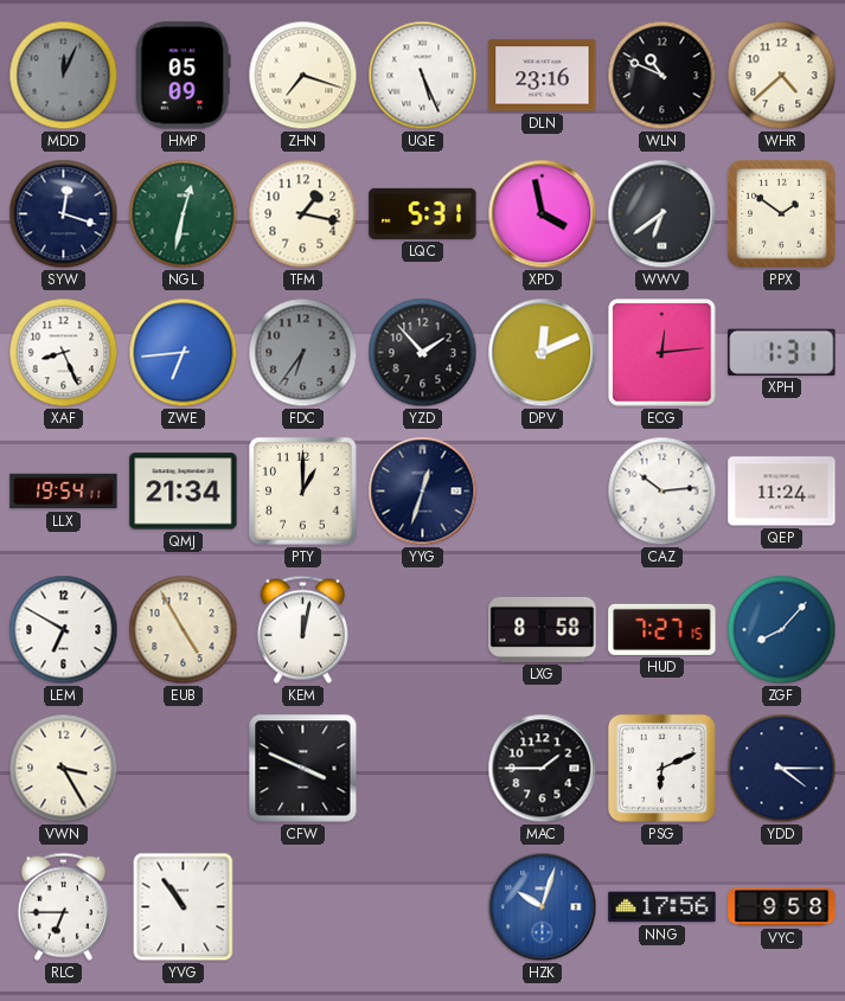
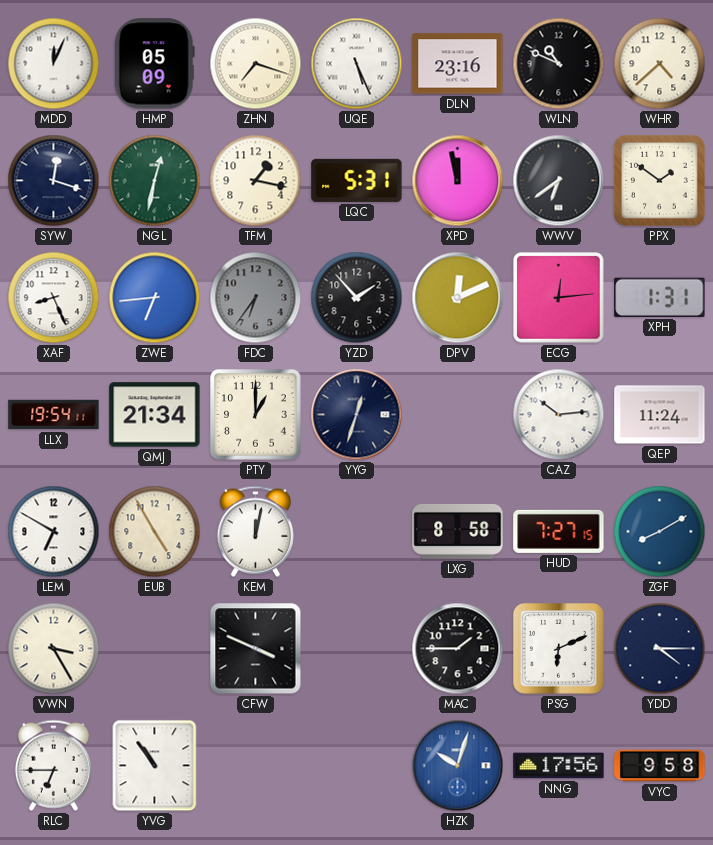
MDD dial: grey -> white
XPD: 3:58 -> 11:58
ZGF: 8:07 -> 8:10
